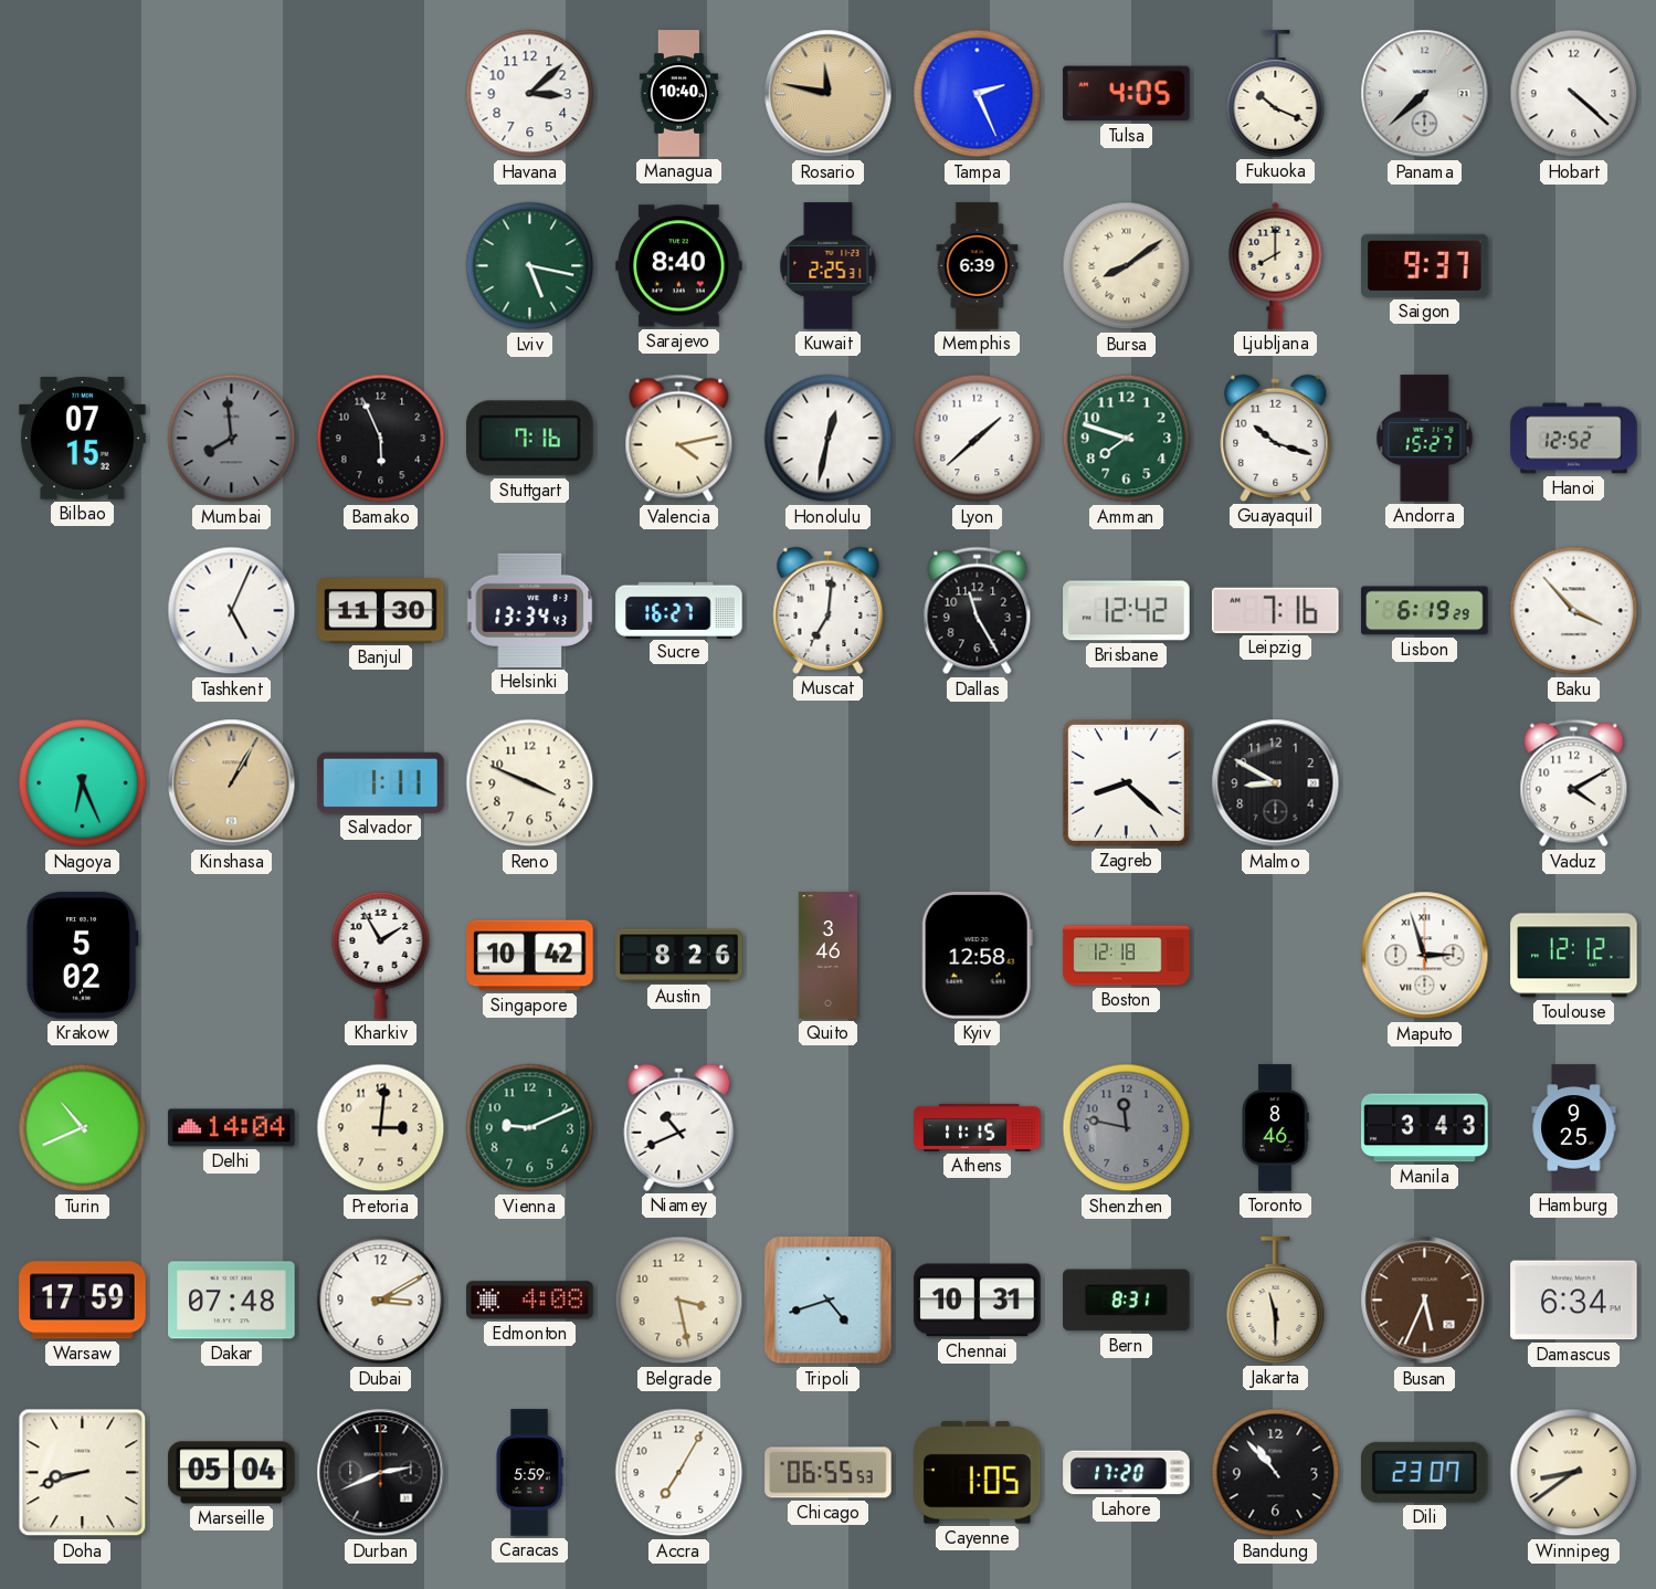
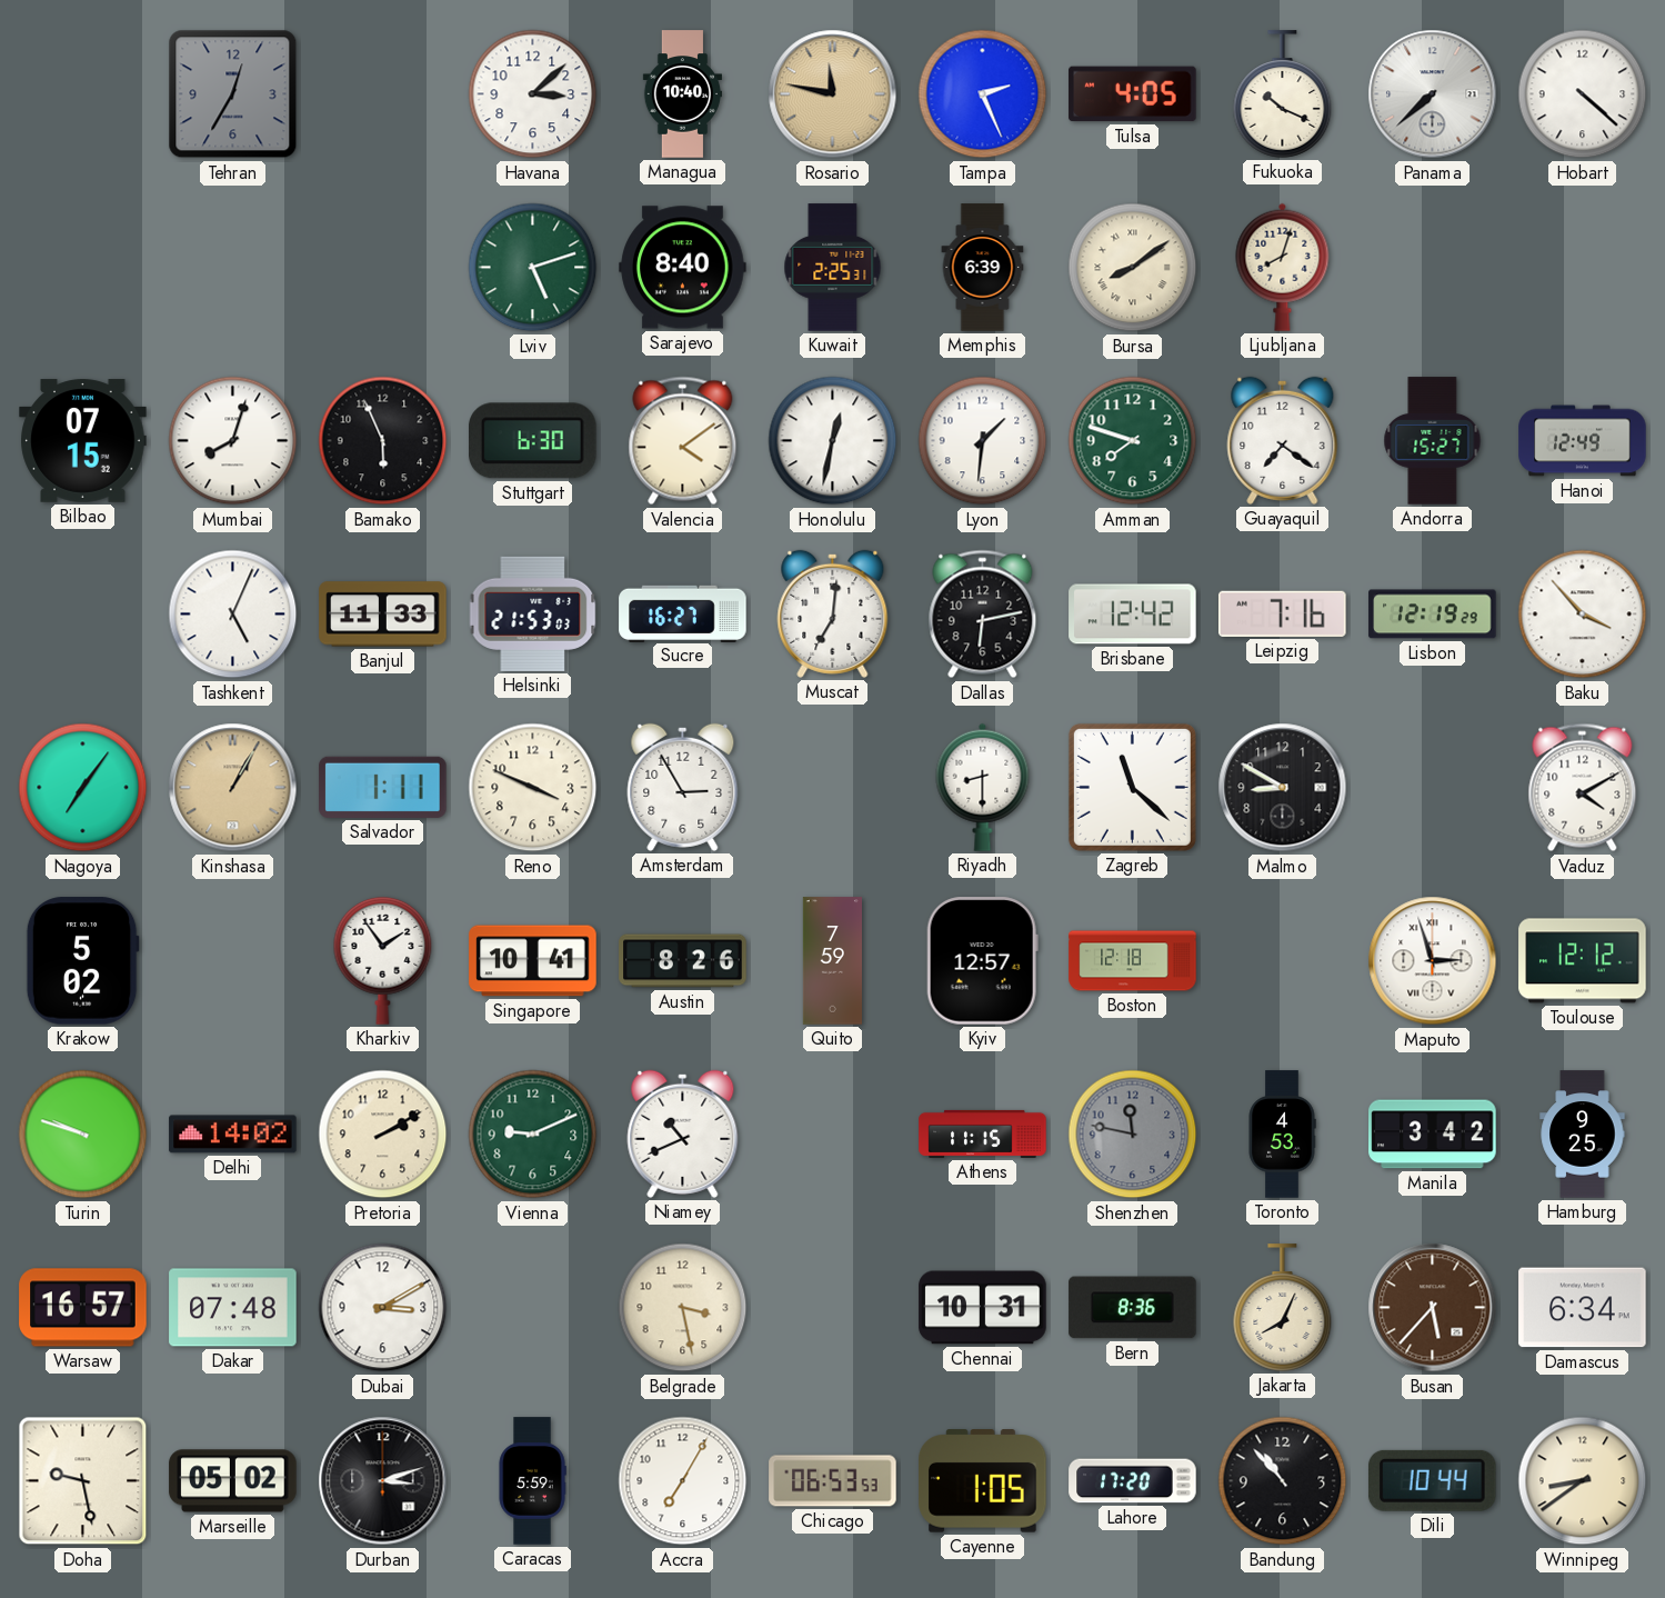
Tehran: none -> 12:35
Lviv: 5:17 -> 5:12
Ljubljana: 8:00 -> 8:03
Saigon: 9:37 -> none
Mumbai: 7:59 -> 8:03
Mumbai dial: grey -> white
Stuttgart: 7:16 -> 6:30
Valencia: 4:13 -> 4:09
Lyon: 1:38 -> 1:31
Guayaquil: 10:18 -> 7:21
Hanoi: 12:52 -> 12:49
Banjul: 11:30 -> 11:33
Helsinki: 13:34 -> 21:53
Dallas: 11:25 -> 6:13
Lisbon: 6:19 -> 12:19
Nagoya: 6:26 -> 7:06
Amsterdam: none -> 2:55
Riyadh: none -> 8:30
Zagreb: 8:22 -> 11:22
Kharkiv: 1:55 -> 1:54
Singapore: 10:42 -> 10:41
Quito: 3:46 -> 7:59
Kyiv: 12:58 -> 12:57
Turin: 10:41 -> 9:48
Delhi: 14:04 -> 14:02
Pretoria: 3:01 -> 2:10
Toronto: 8:46 -> 4:53
Manila: 3:43 -> 3:42
Warsaw: 17:59 -> 16:57
Edmonton: 4:08 -> none
Tripoli: 4:42 -> none
Bern: 8:31 -> 8:36
Jakarta: 11:30 -> 8:04
Busan: 5:34 -> 5:37
Doha: 8:42 -> 9:28
Marseille: 05:04 -> 05:02
Durban: 2:41 -> 3:12
Chicago: 06:55 -> 06:53
Dili: 23:07 -> 10:44
